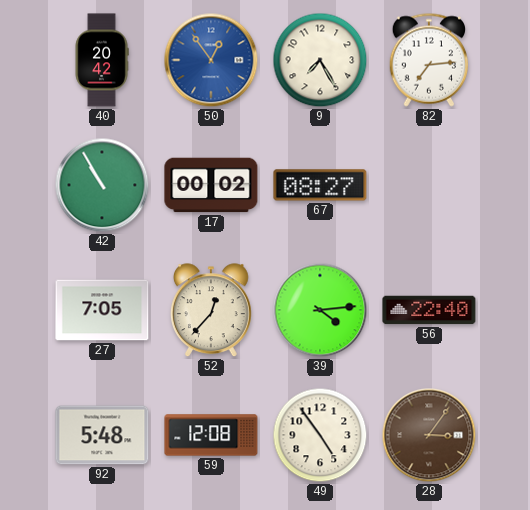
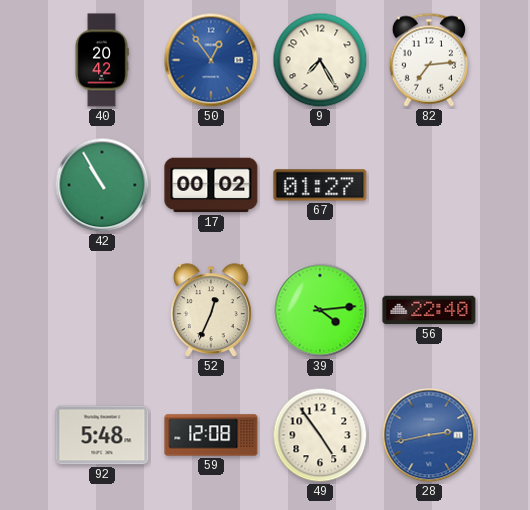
67: 08:27 -> 01:27
27: 7:05 -> none
52: 12:37 -> 12:34
28: 3:06 -> 2:43
28 dial: brown -> blue
